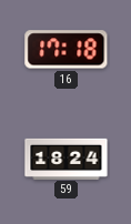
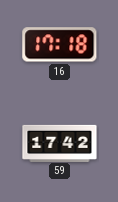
59: 18:24 -> 17:42
